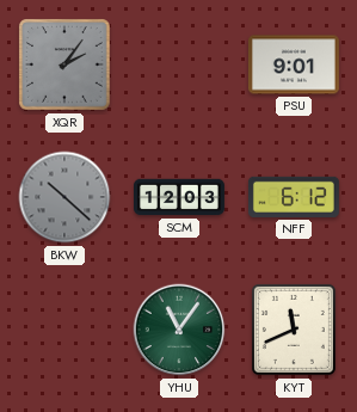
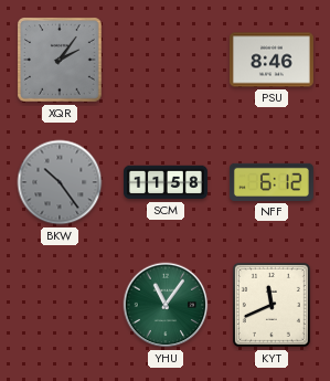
PSU: 9:01 -> 8:46
BKW: 10:22 -> 10:24
SCM: 12:03 -> 11:58
